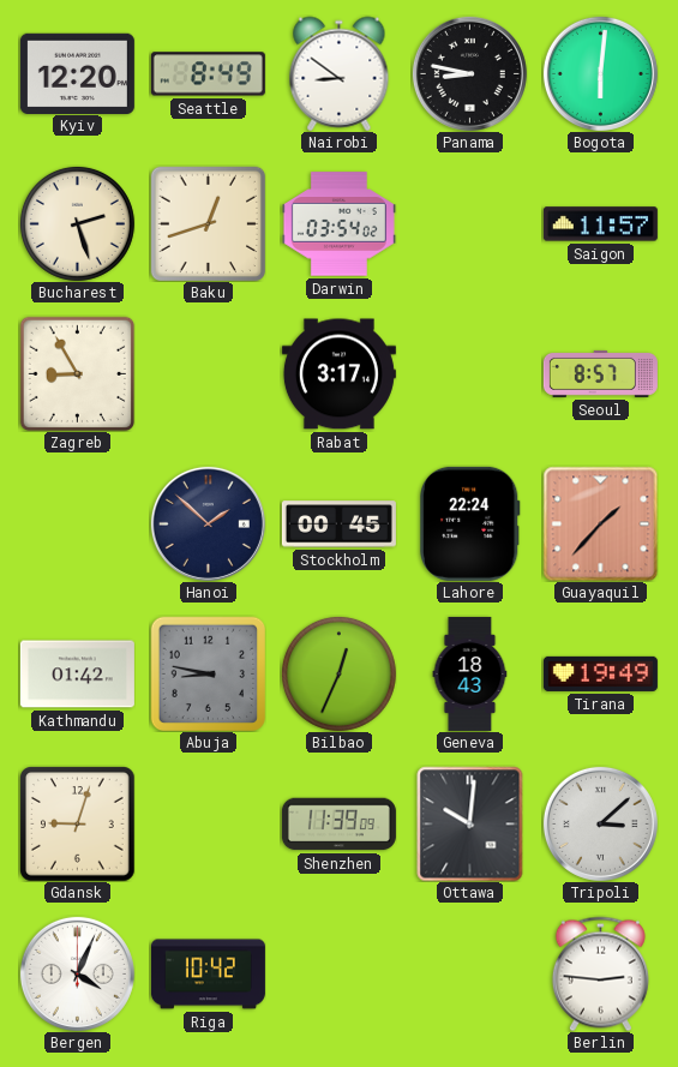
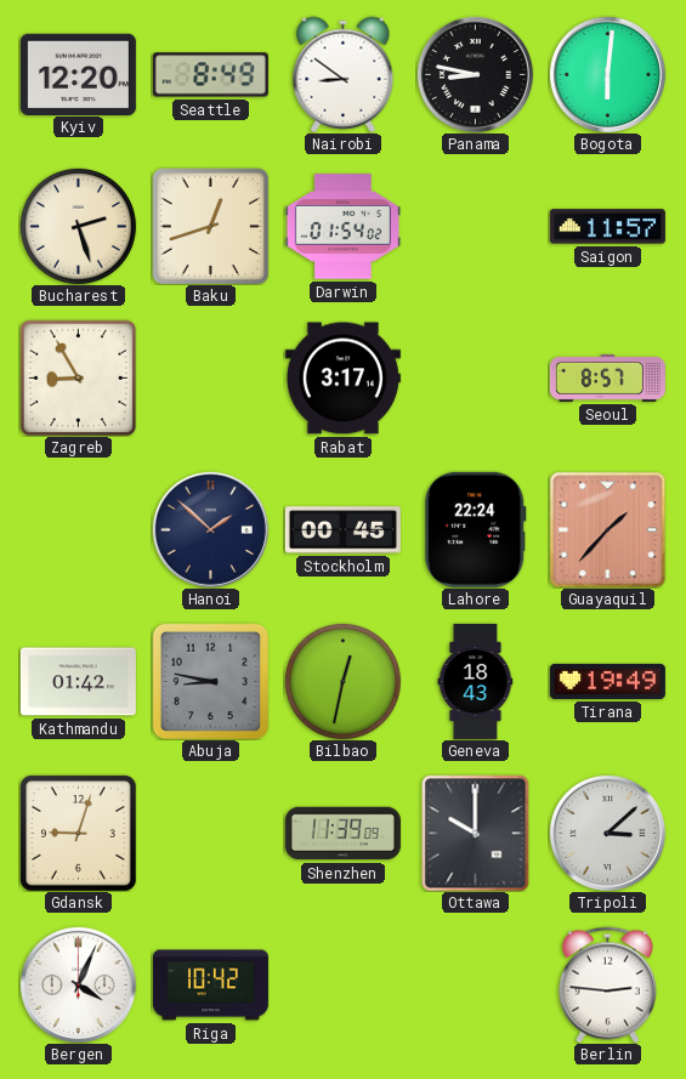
Darwin: 03:54 -> 01:54
Bilbao: 12:34 -> 12:32
Ottawa: 10:01 -> 10:00
